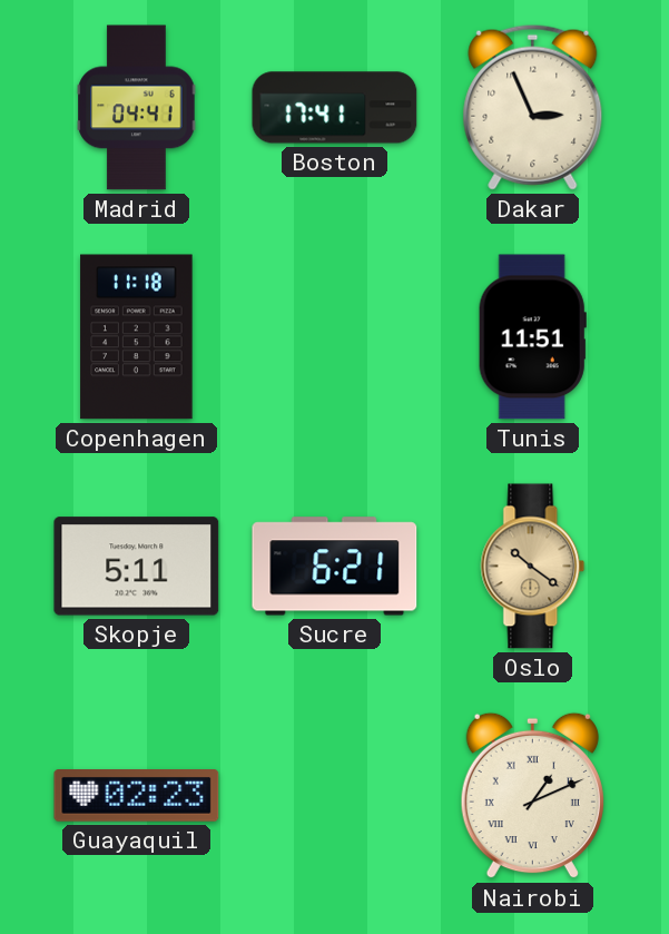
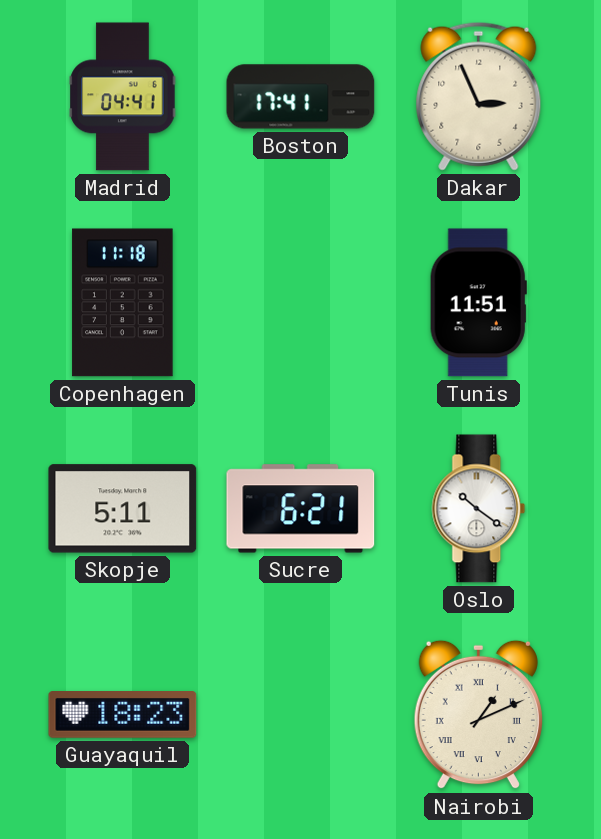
Oslo dial: champagne -> white
Guayaquil: 02:23 -> 18:23
